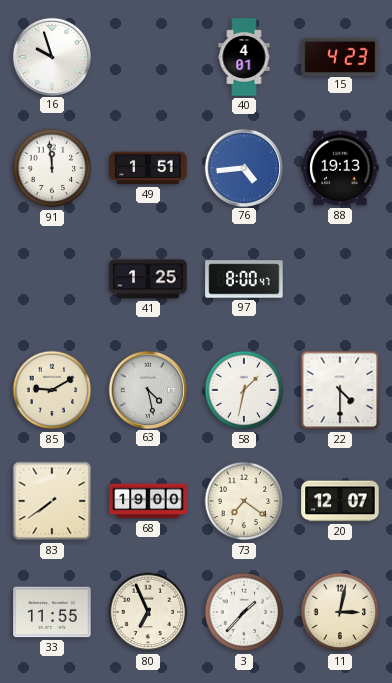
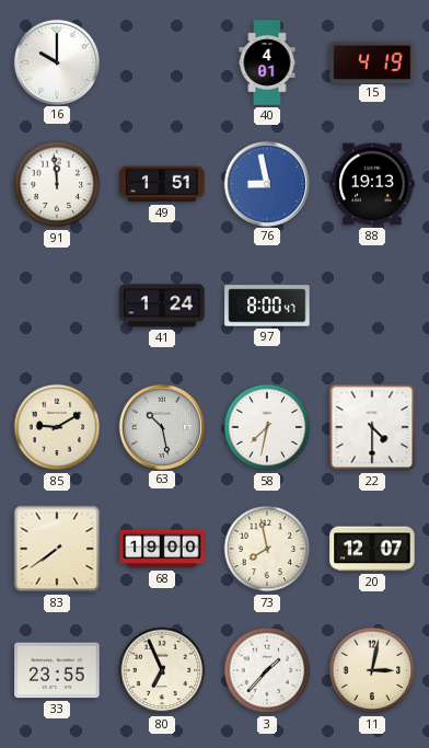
16: 9:57 -> 10:00
15: 4:23 -> 4:19
76: 4:44 -> 8:58
41: 1:25 -> 1:24
63: 4:28 -> 10:28
58: 1:32 -> 7:32
73: 7:21 -> 7:58
33: 11:55 -> 23:55
